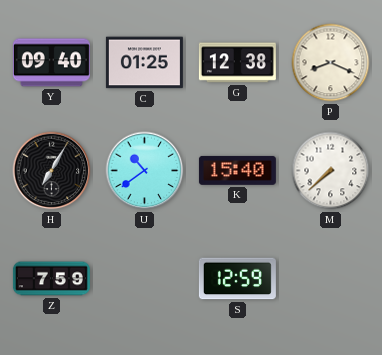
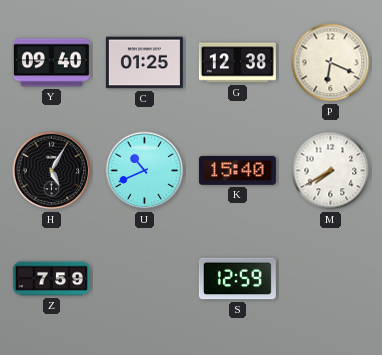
P: 8:19 -> 6:19
H: 7:05 -> 5:05
U: 10:39 -> 10:41
M: 7:38 -> 7:40
